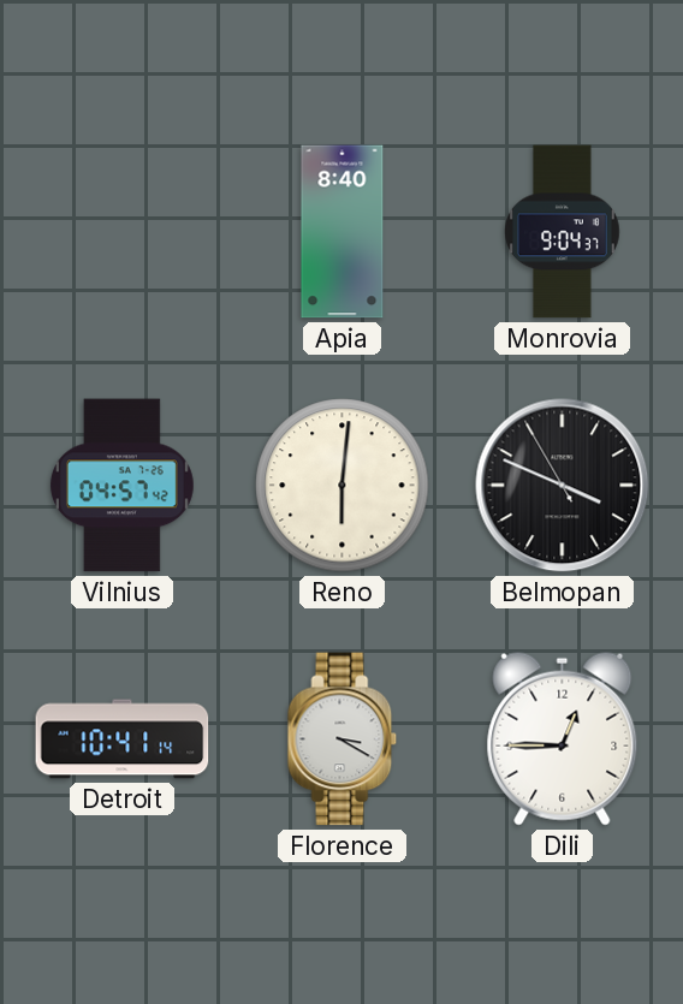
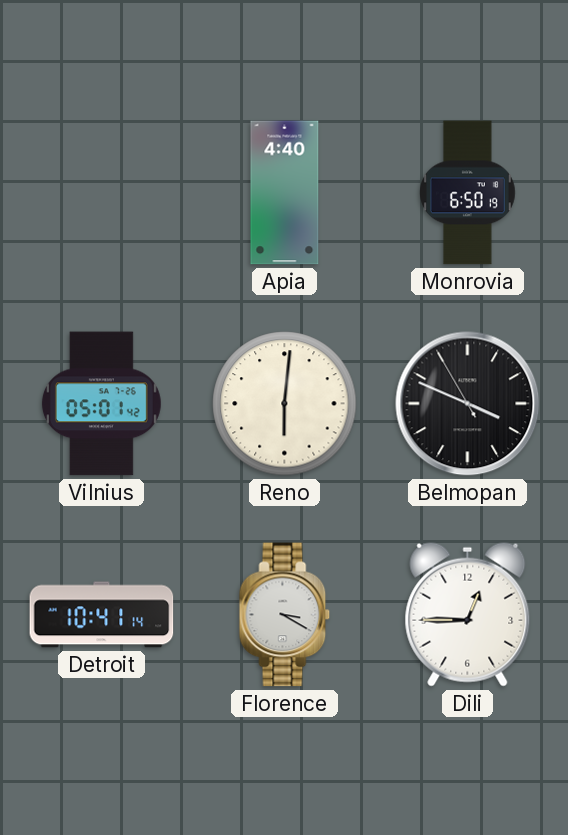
Apia: 8:40 -> 4:40
Monrovia: 9:04 -> 6:50
Vilnius: 04:57 -> 05:01
